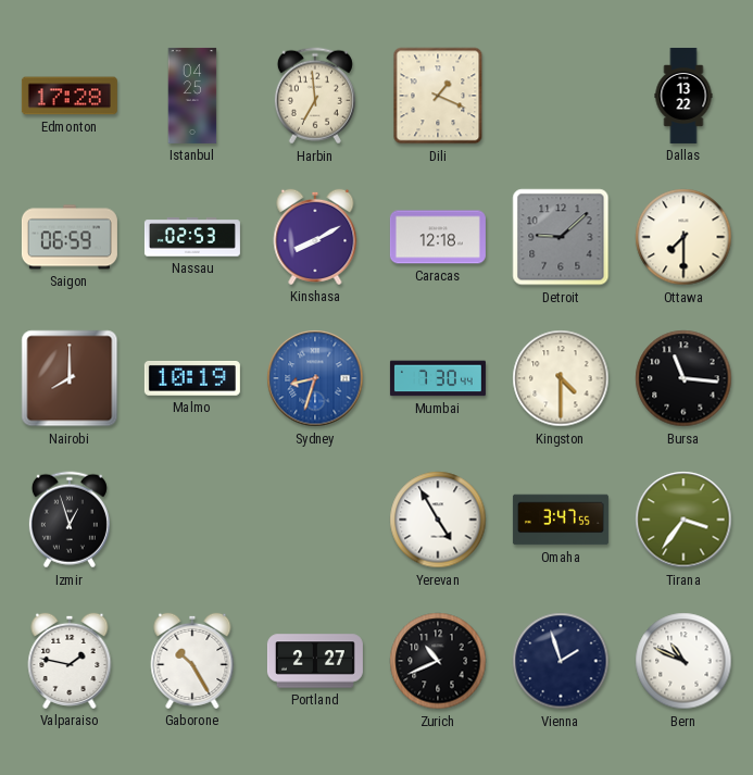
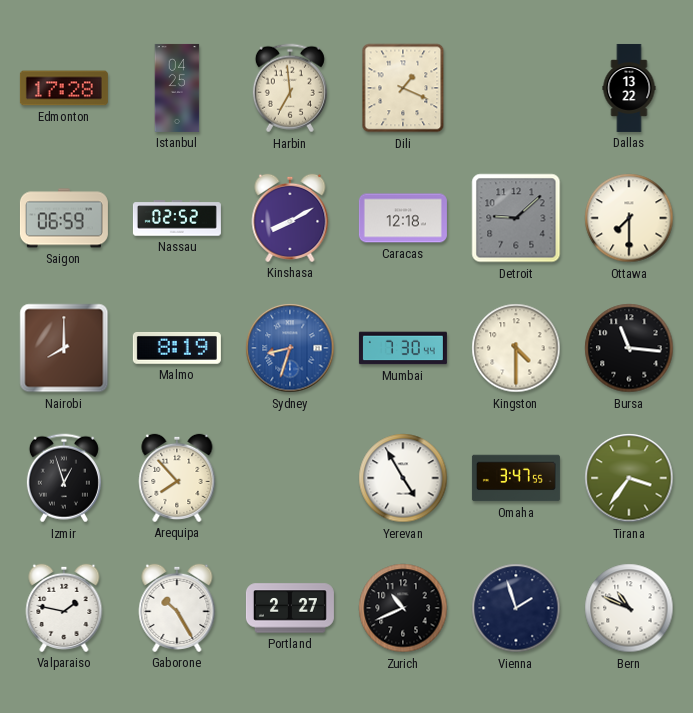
Nassau: 02:53 -> 02:52
Malmo: 10:19 -> 8:19
Arequipa: none -> 7:53
